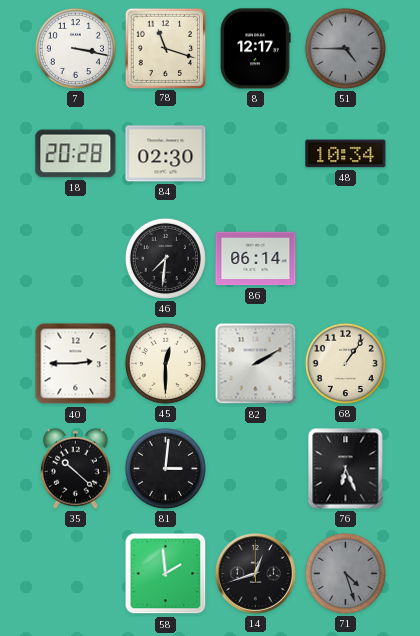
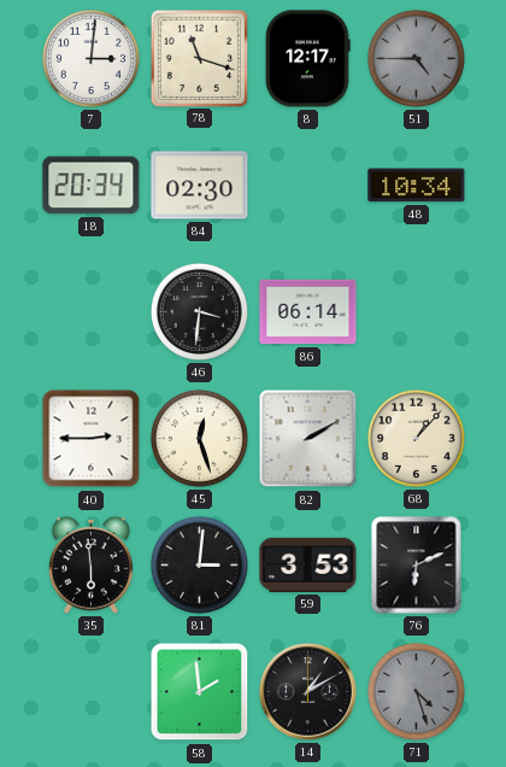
7: 3:17 -> 3:01
18: 20:28 -> 20:34
46: 7:31 -> 3:31
45: 12:30 -> 12:27
68: 1:06 -> 1:07
35: 10:22 -> 5:59
59: none -> 3:53
76: 6:26 -> 6:11
14: 12:42 -> 1:10
